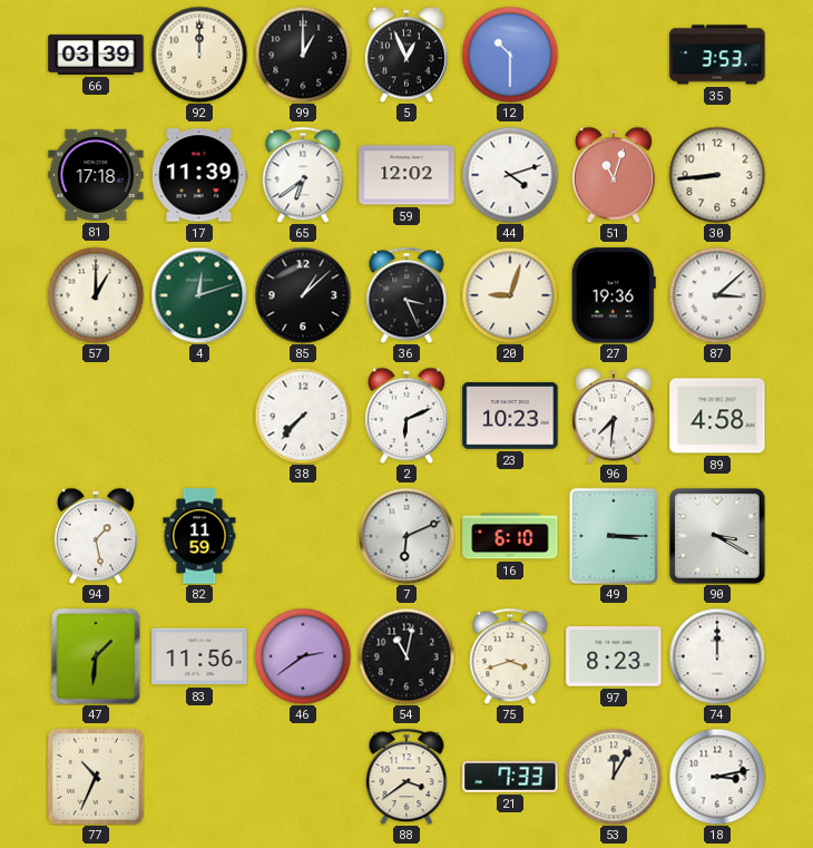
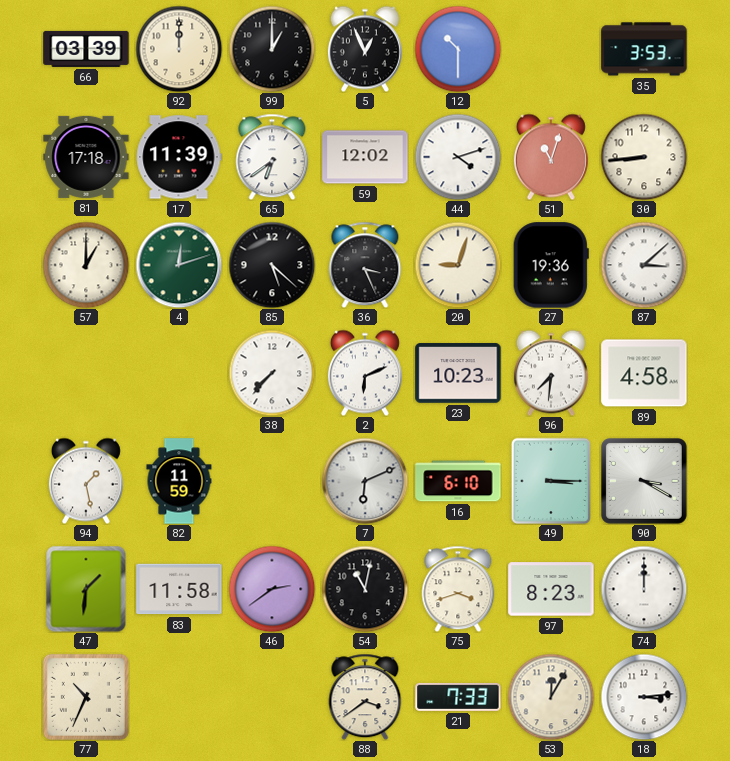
85: 1:08 -> 5:22
83: 11:56 -> 11:58
18: 3:13 -> 3:14
